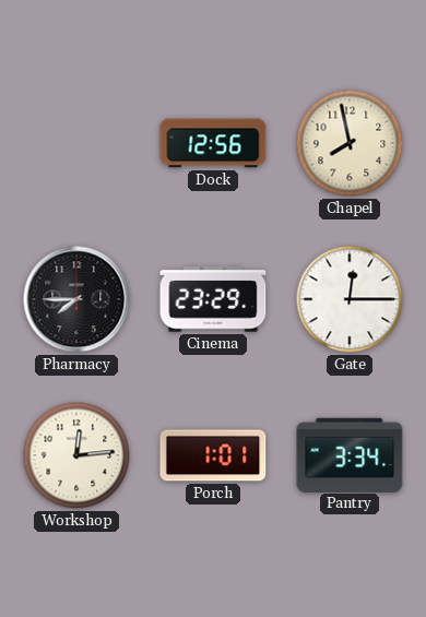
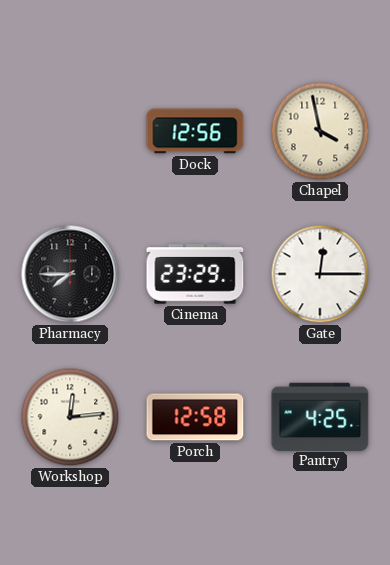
Chapel: 7:58 -> 3:58
Porch: 1:01 -> 12:58
Pantry: 3:34 -> 4:25
